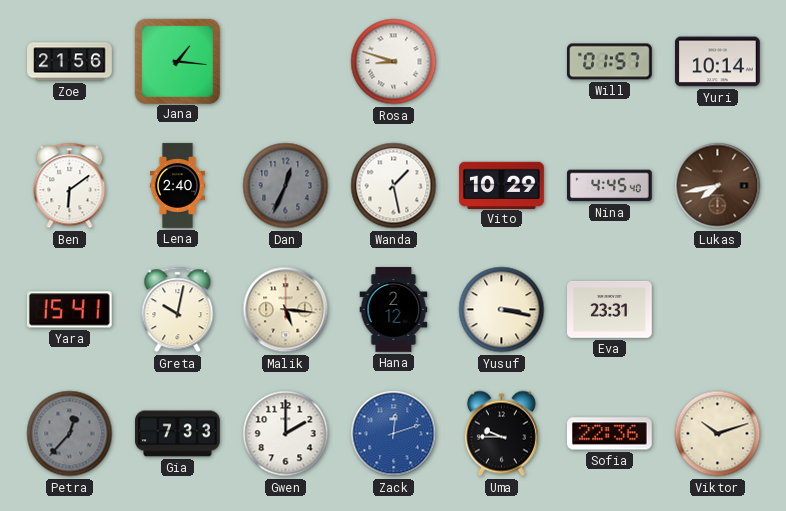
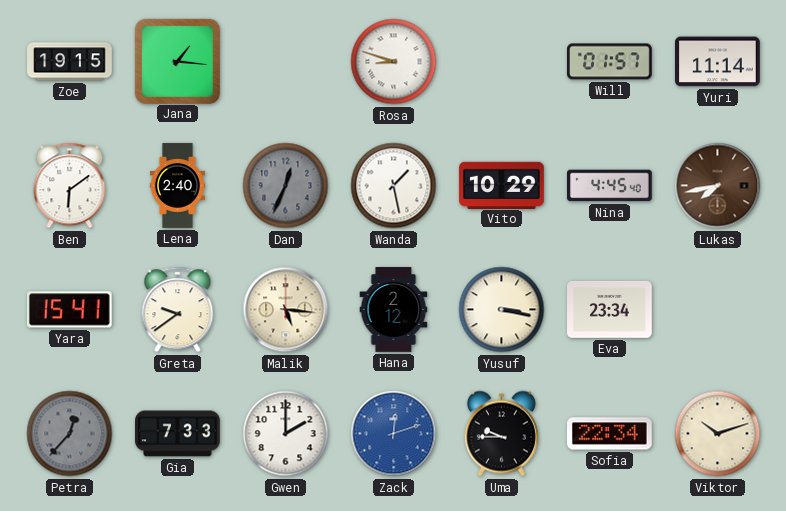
Zoe: 21:56 -> 19:15
Yuri: 10:14 -> 11:14
Greta: 10:02 -> 9:39
Eva: 23:31 -> 23:34
Sofia: 22:36 -> 22:34
